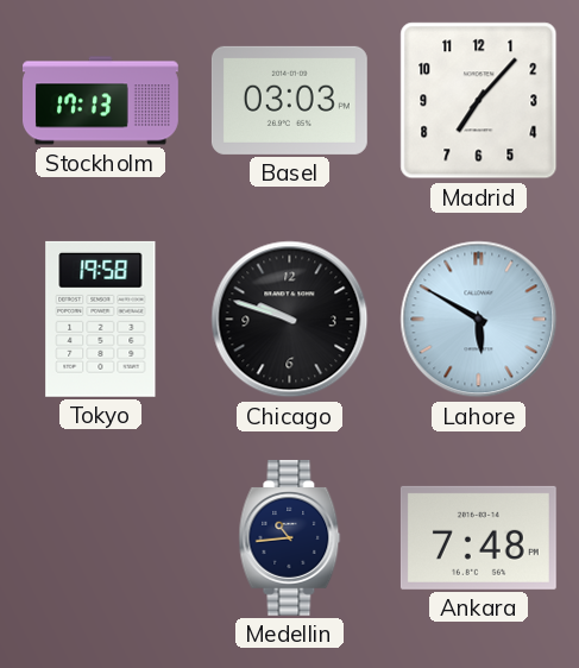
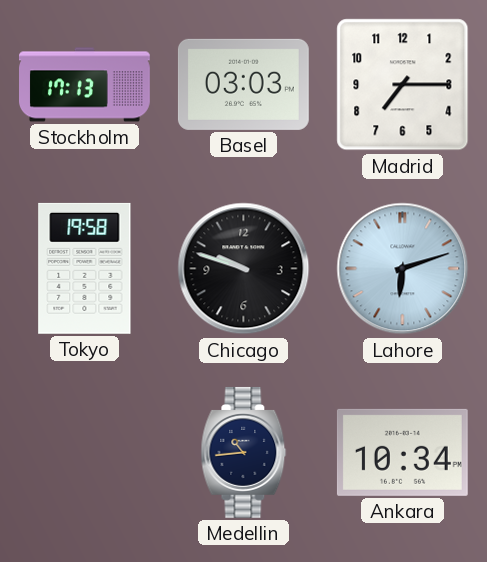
Madrid: 7:07 -> 7:15
Lahore: 5:50 -> 6:12
Ankara: 7:48 -> 10:34
